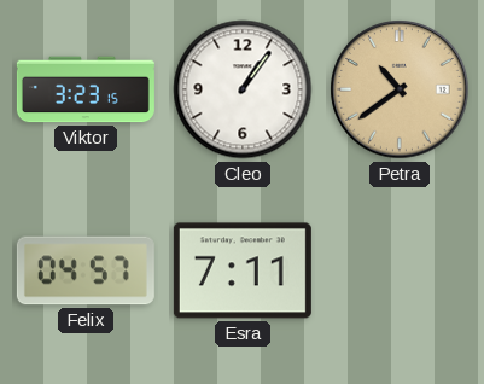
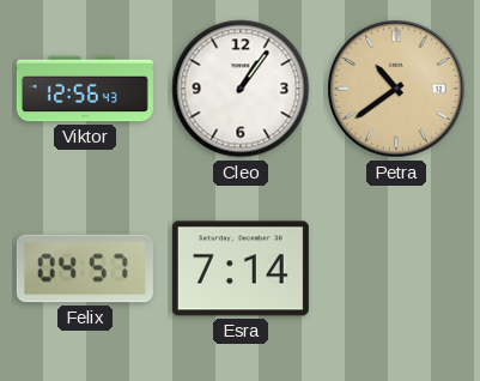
Viktor: 3:23 -> 12:56
Esra: 7:11 -> 7:14
